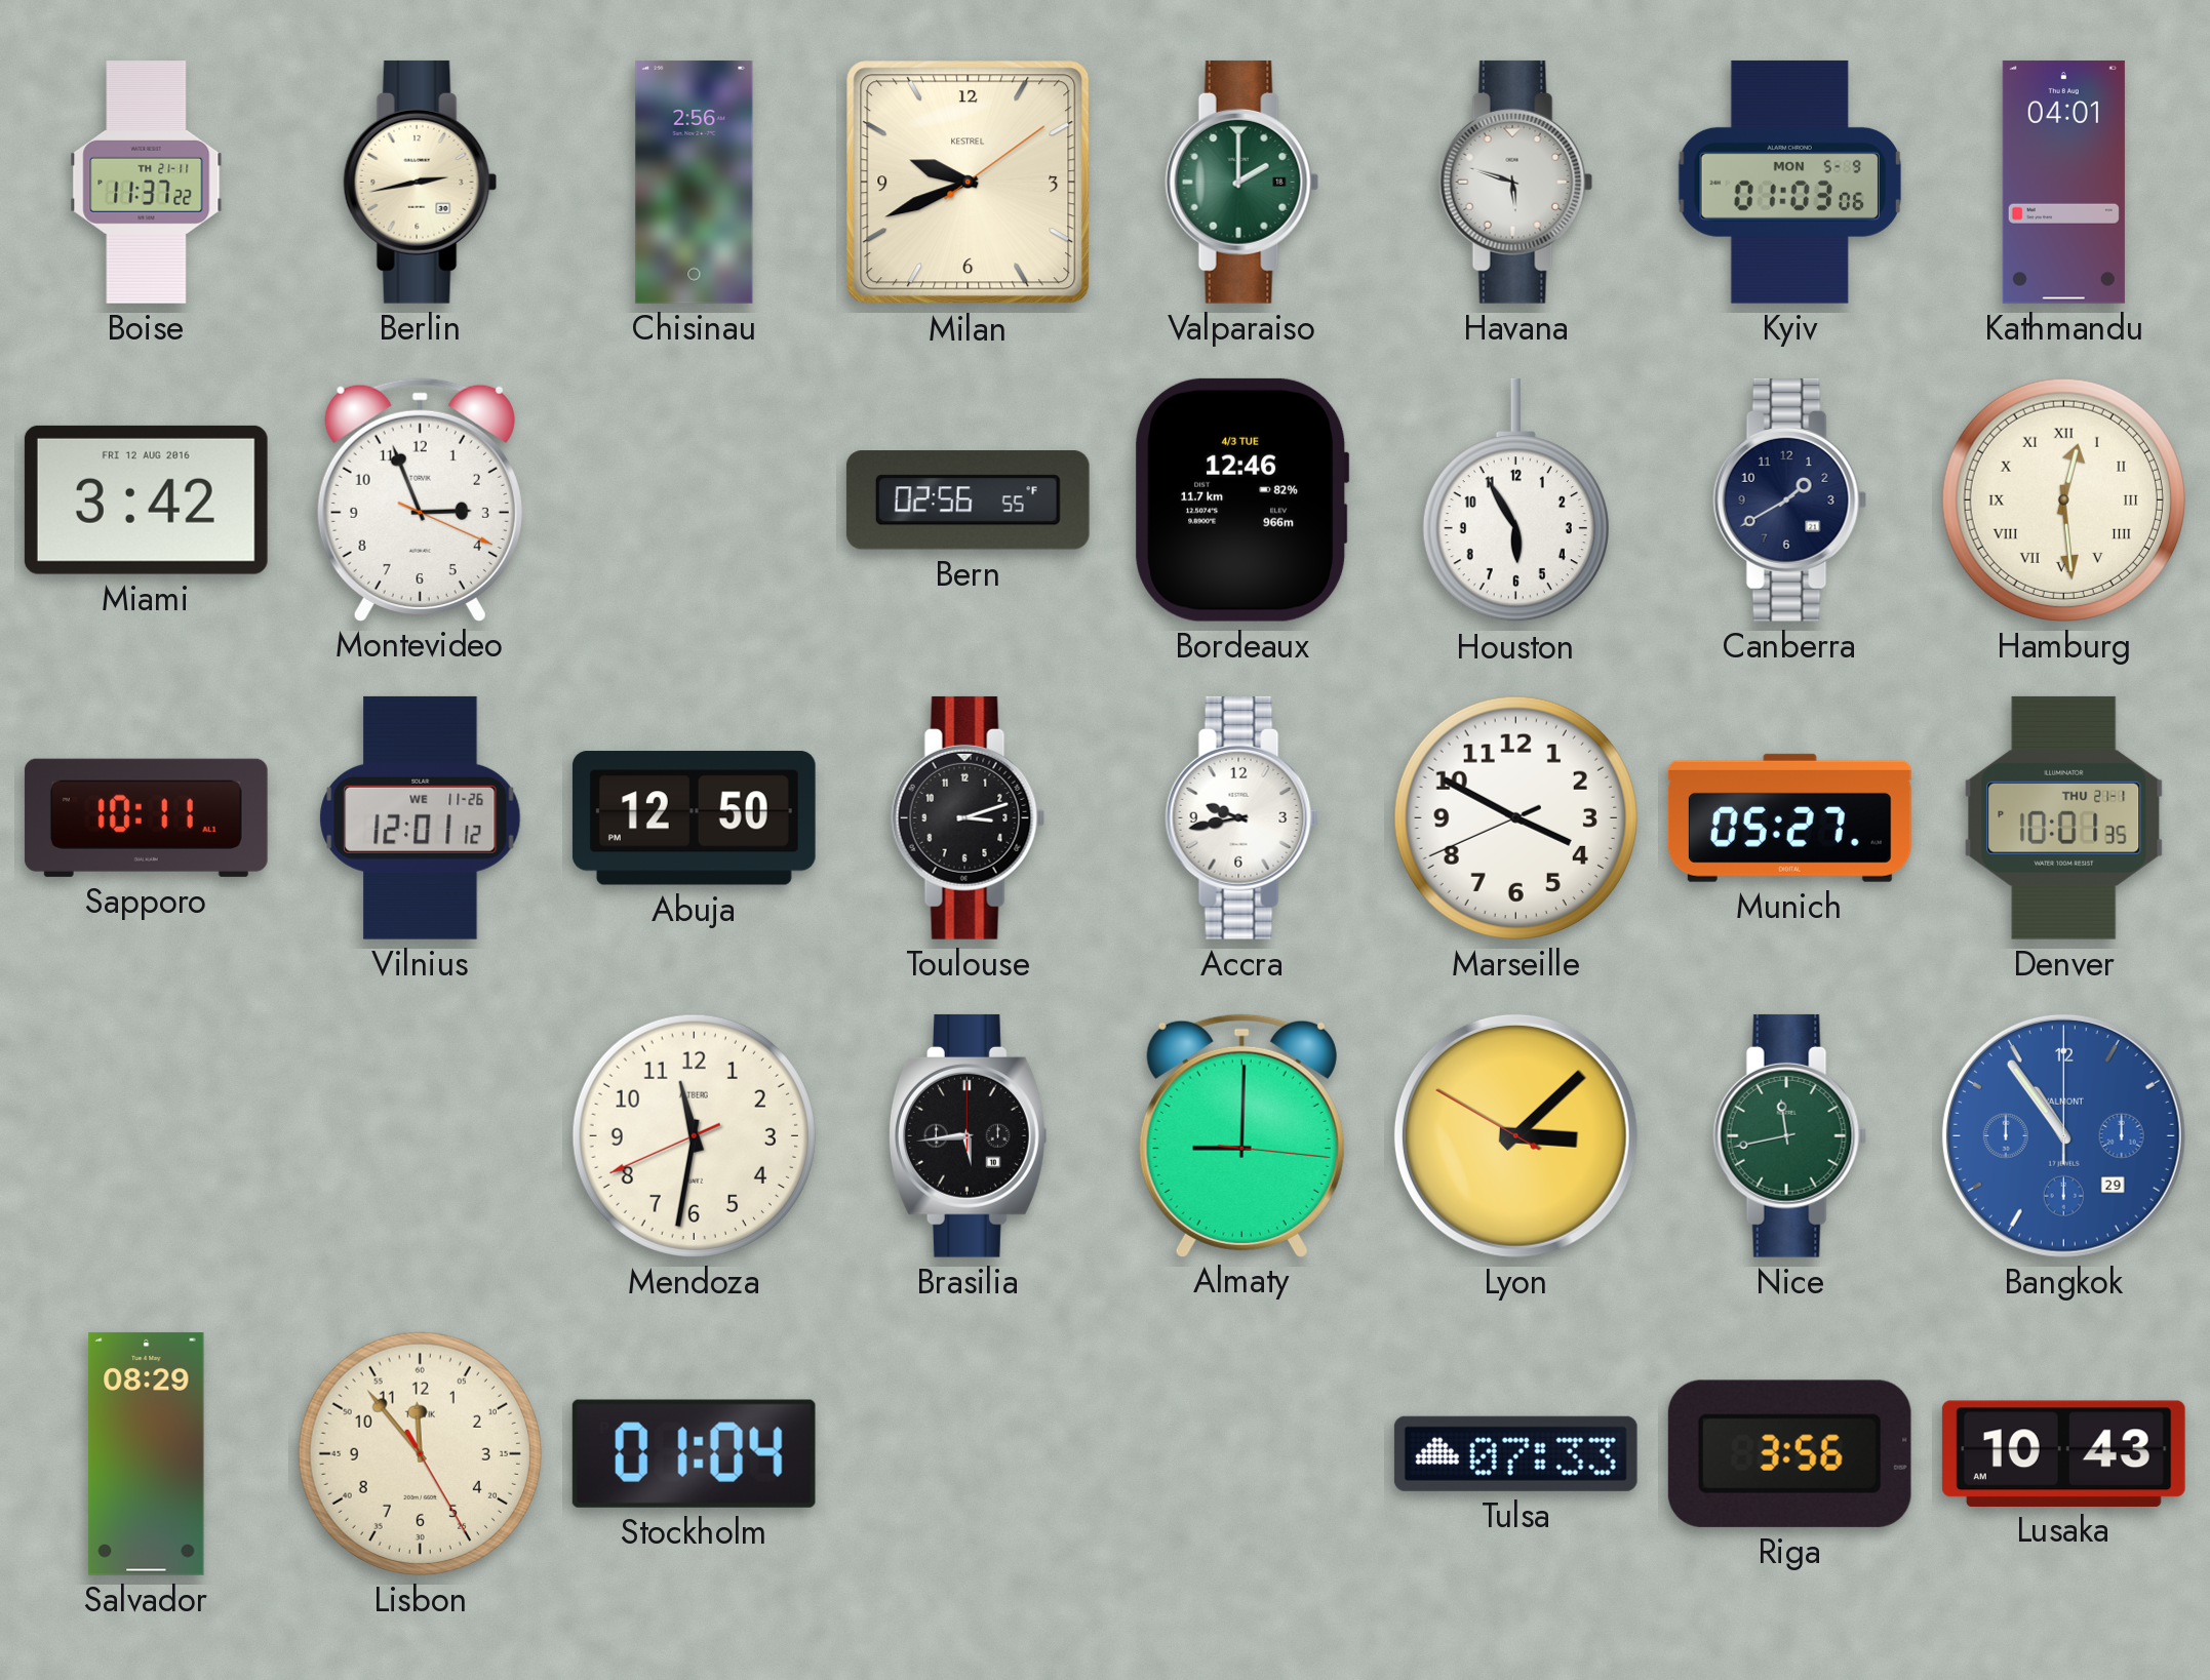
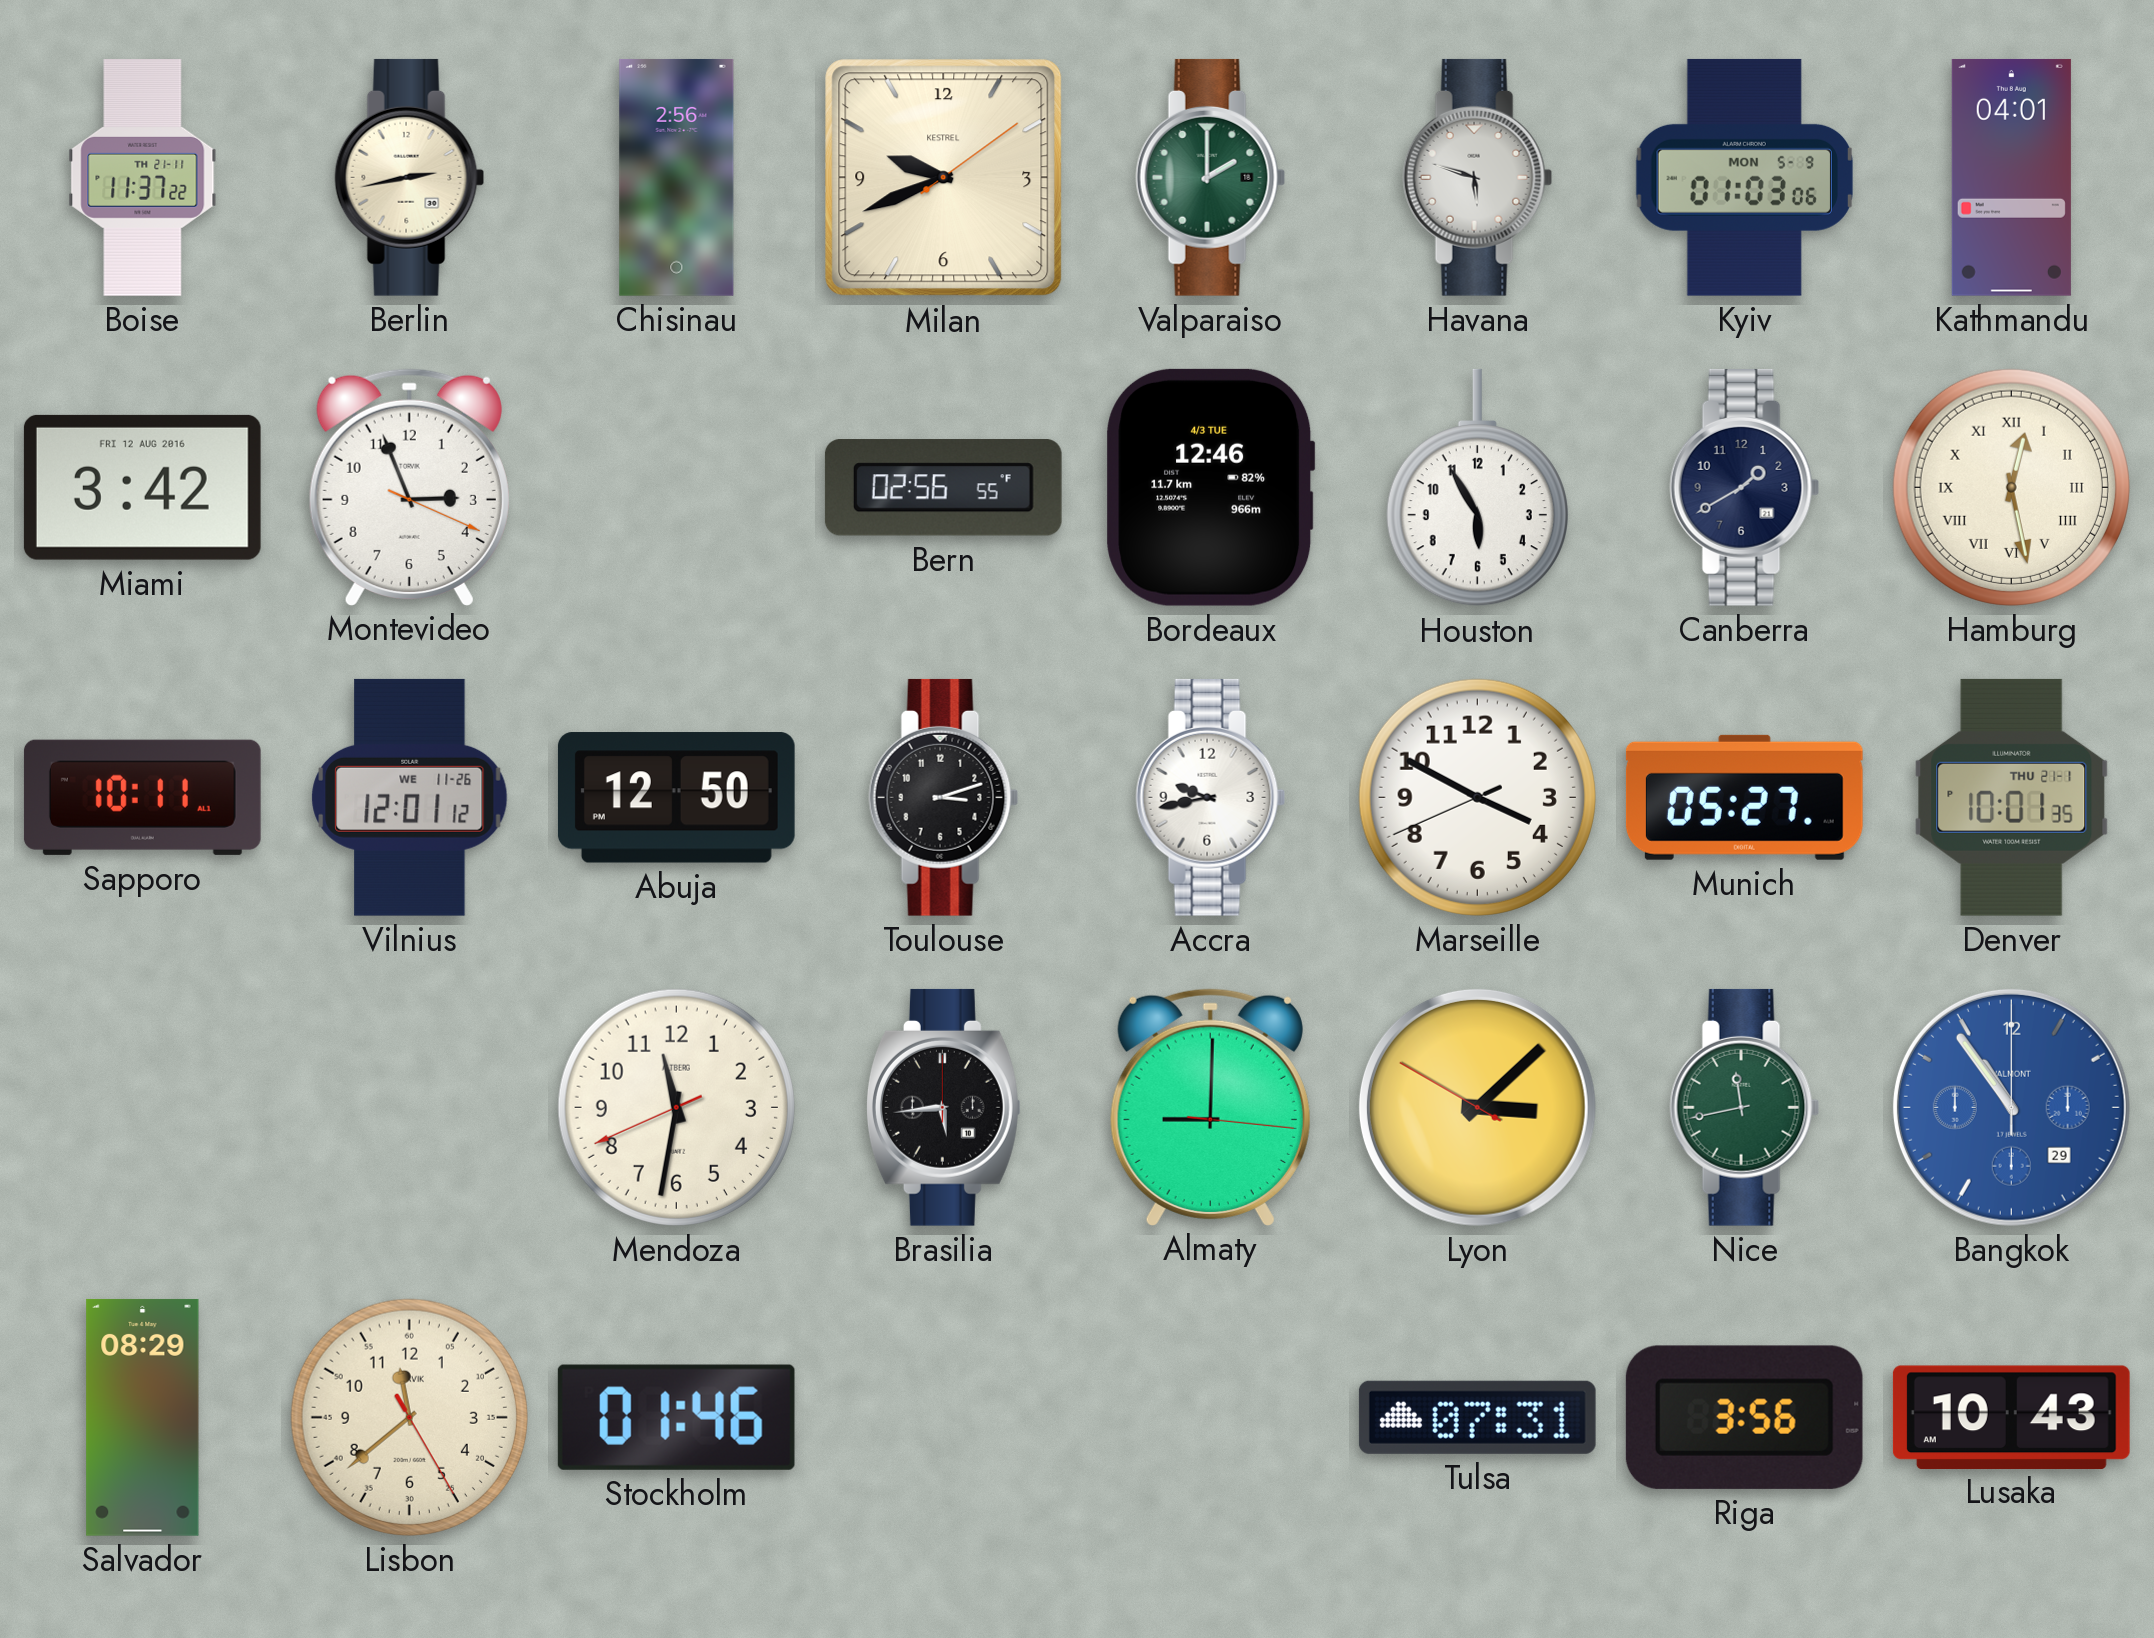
Hamburg: 12:29 -> 12:28
Lisbon: 11:53 -> 11:38
Stockholm: 01:04 -> 01:46
Tulsa: 07:33 -> 07:31
